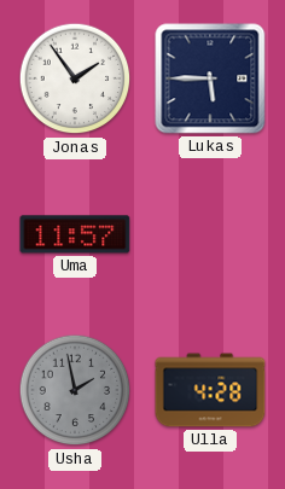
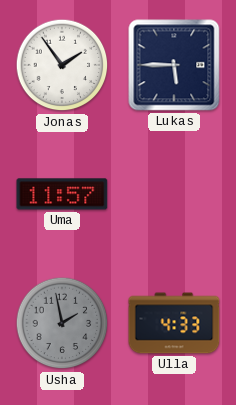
Ulla: 4:28 -> 4:33
